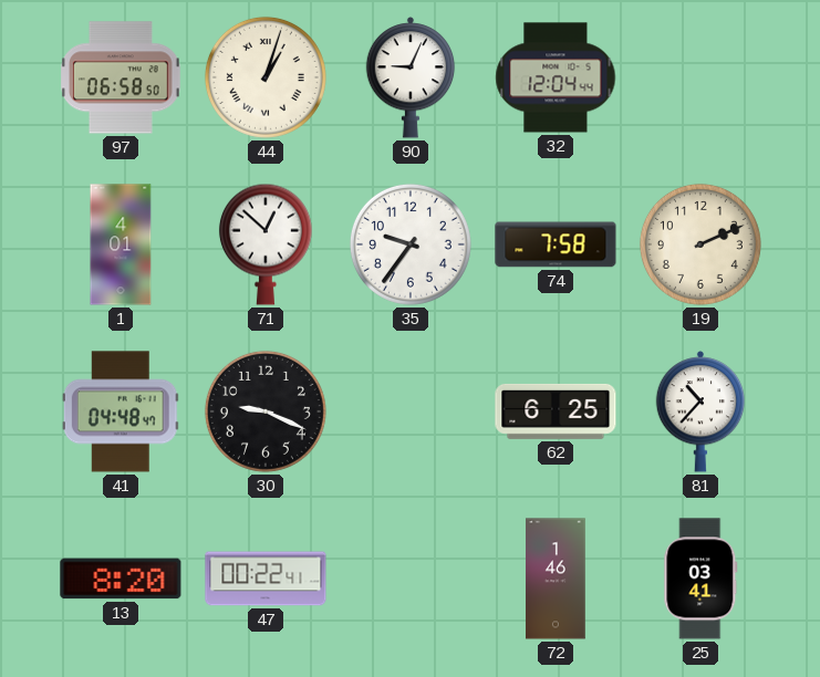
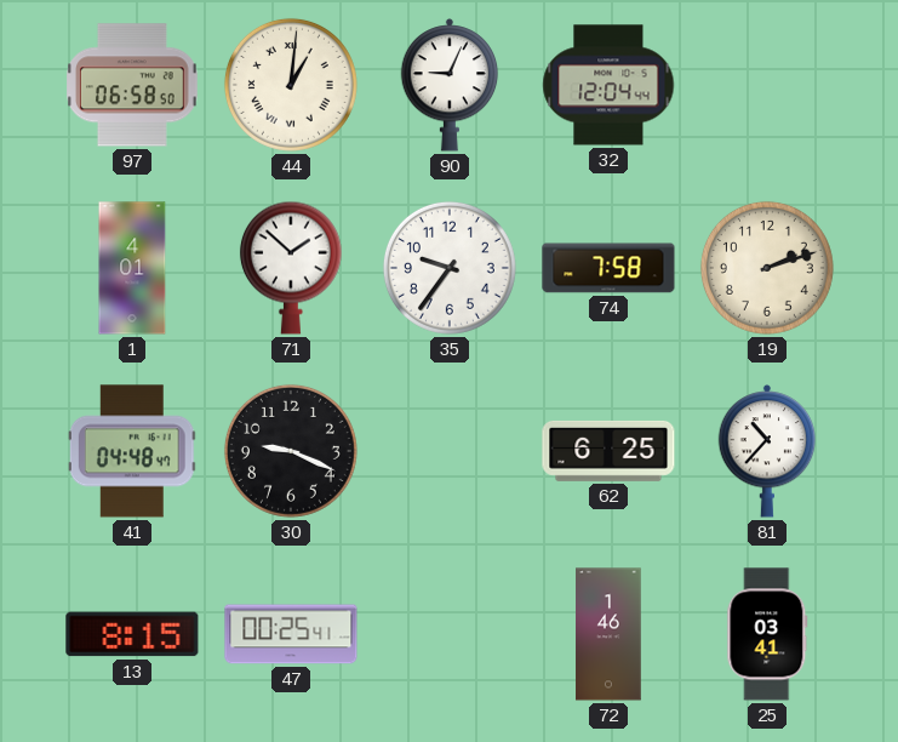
44: 1:03 -> 1:01
71: 12:52 -> 1:52
19: 2:11 -> 2:12
13: 8:20 -> 8:15
47: 00:22 -> 00:25
